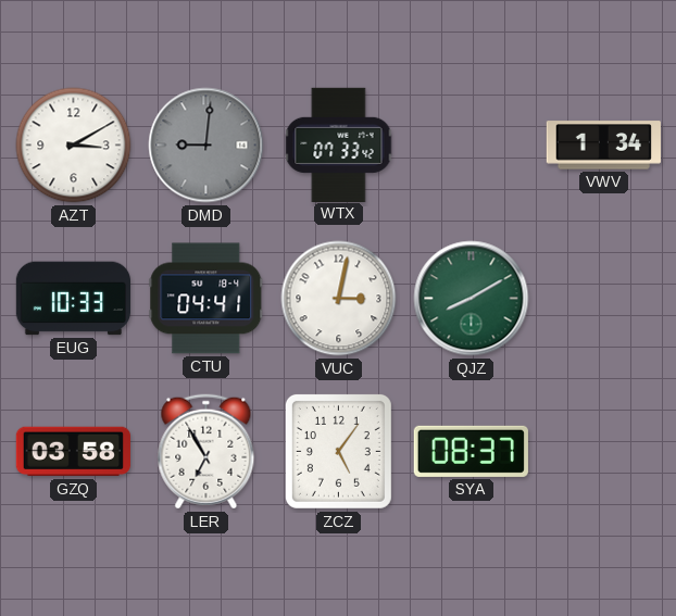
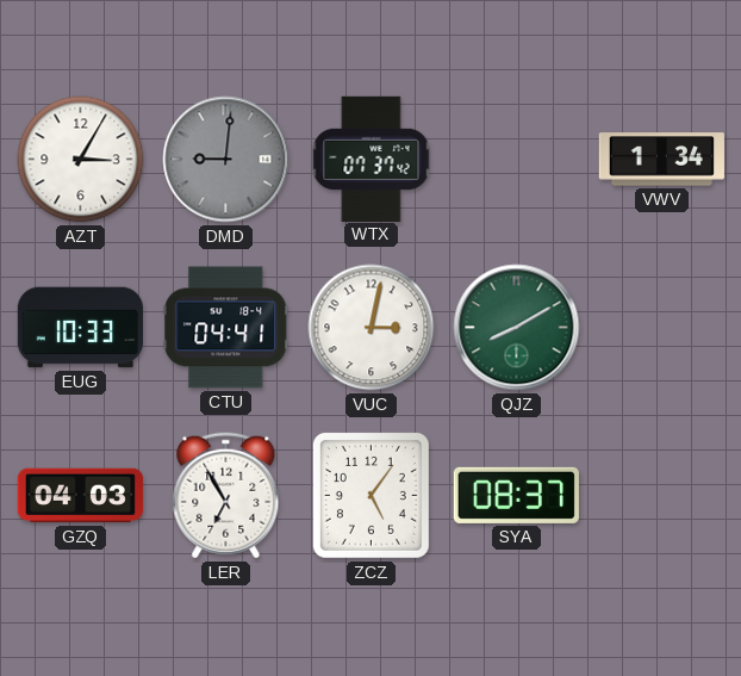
AZT: 3:10 -> 3:05
WTX: 07:33 -> 07:37
GZQ: 03:58 -> 04:03
